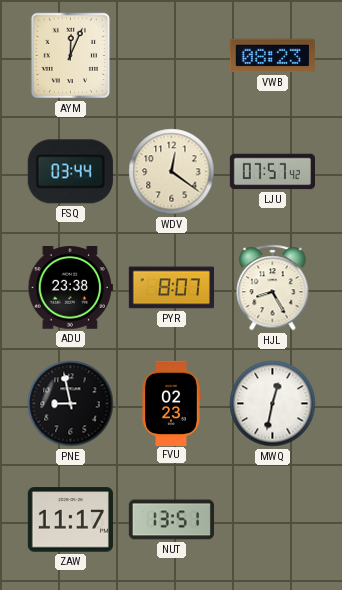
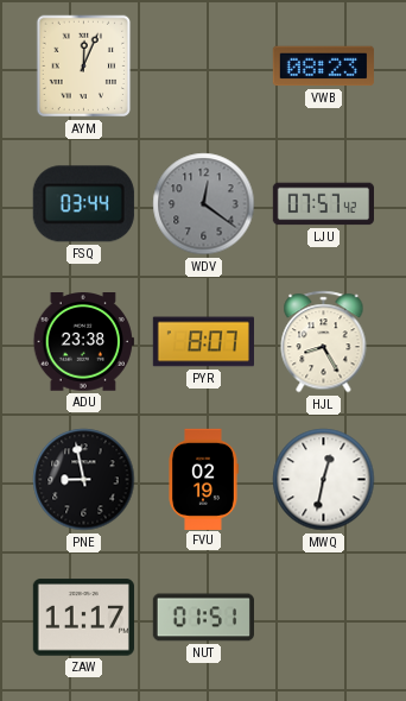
WDV dial: cream -> grey
FVU: 02:23 -> 02:19
NUT: 13:51 -> 01:51
